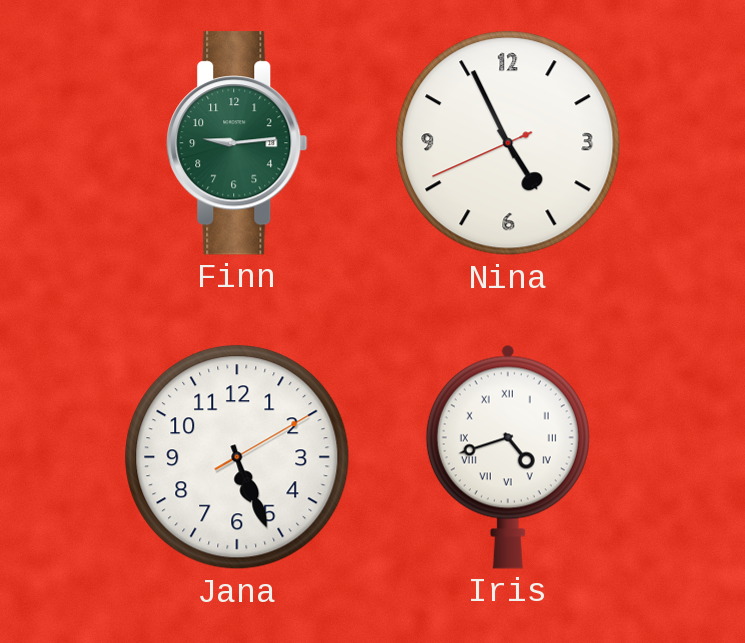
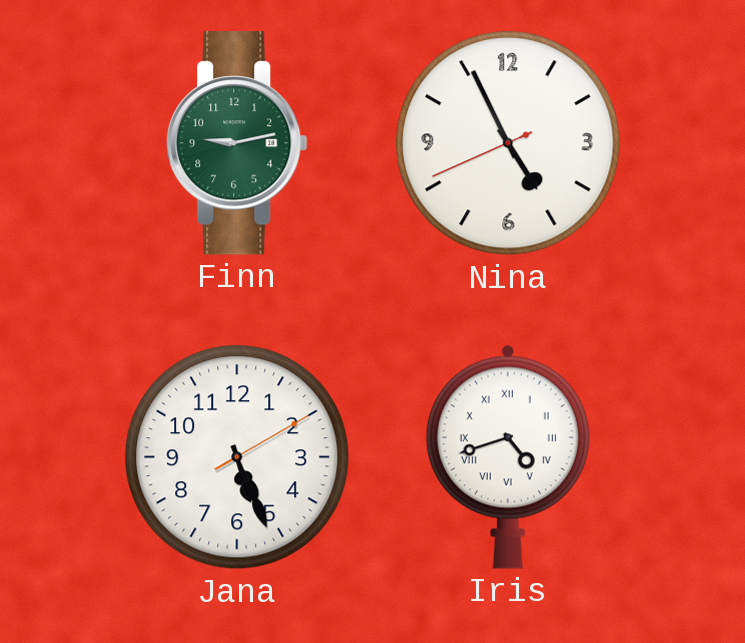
Finn: 9:14 -> 9:13
